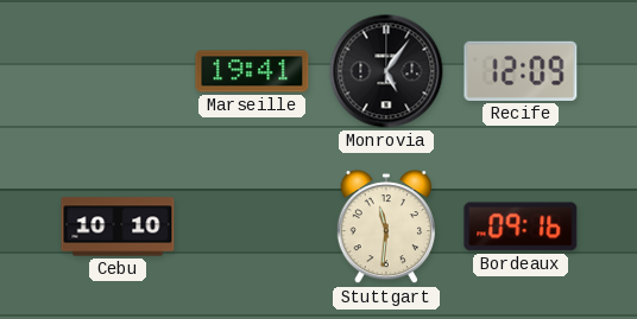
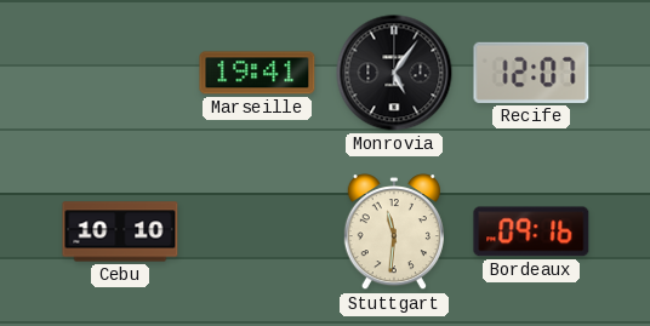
Recife: 12:09 -> 12:07
